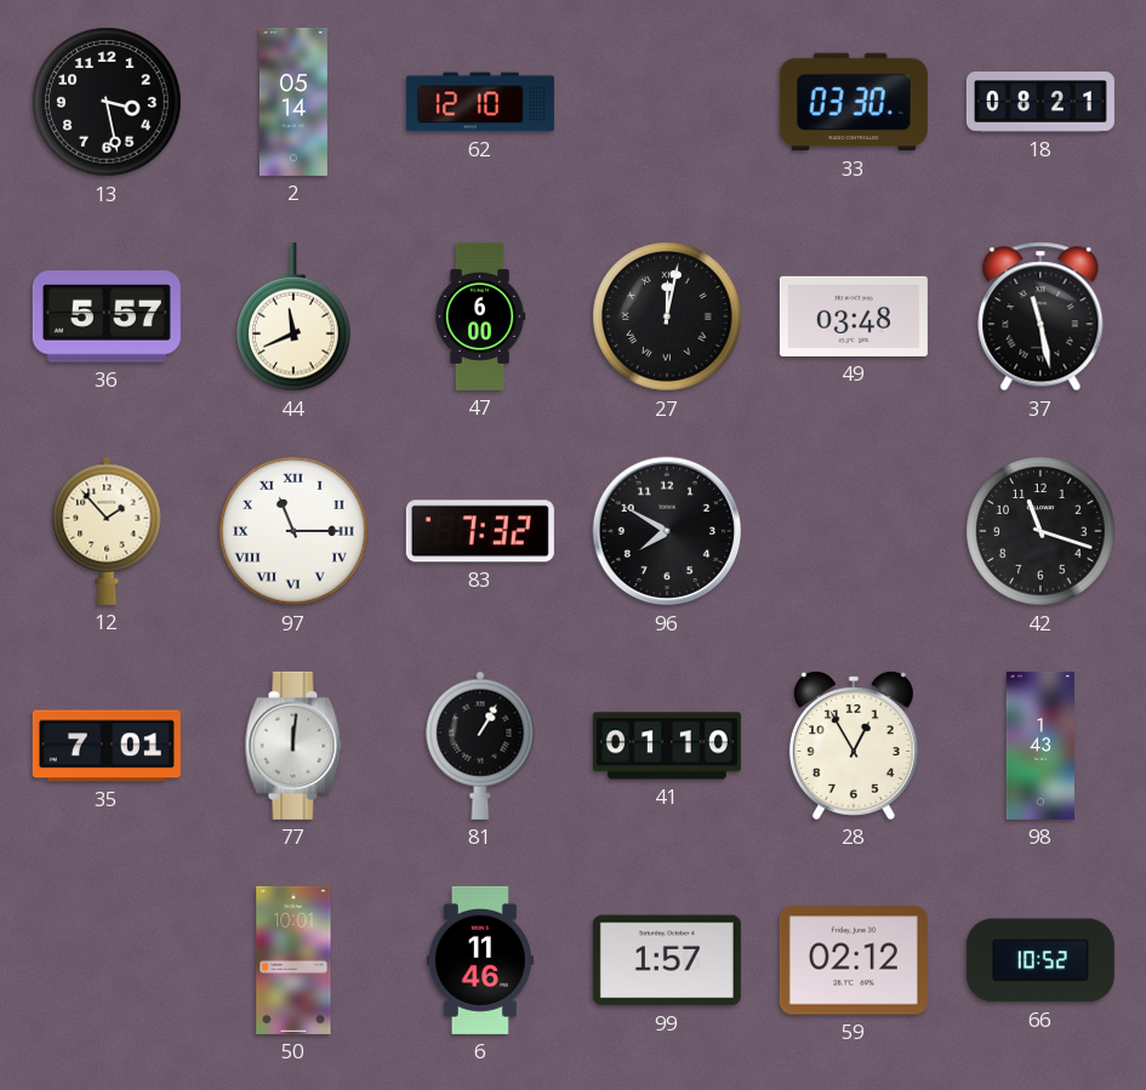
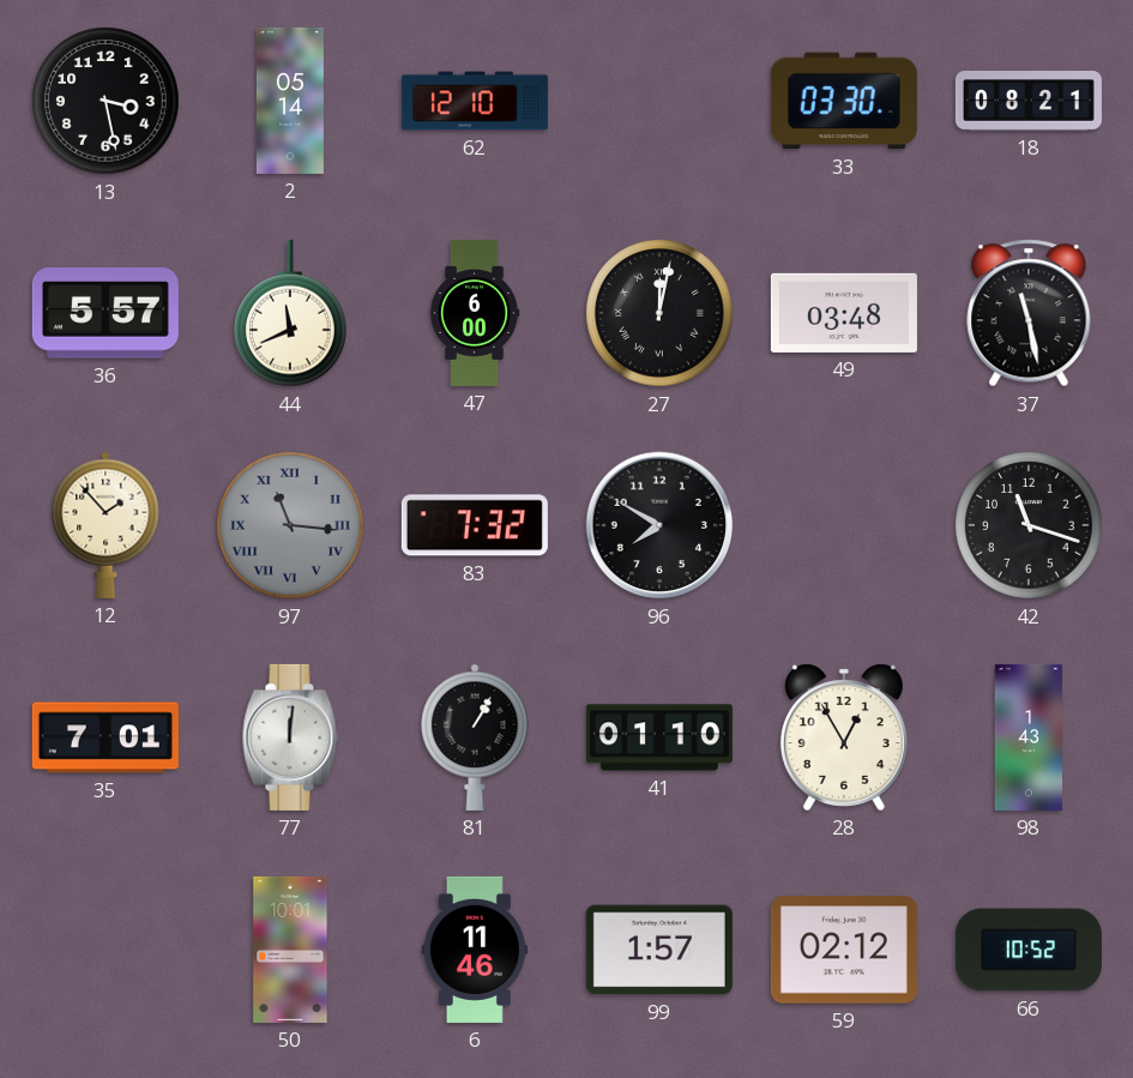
97: 11:15 -> 11:16
97 dial: white -> grey
